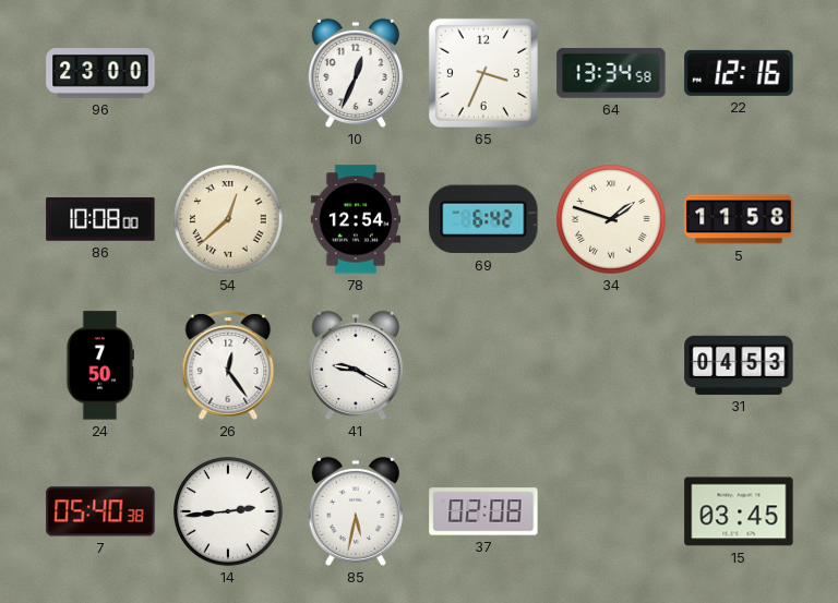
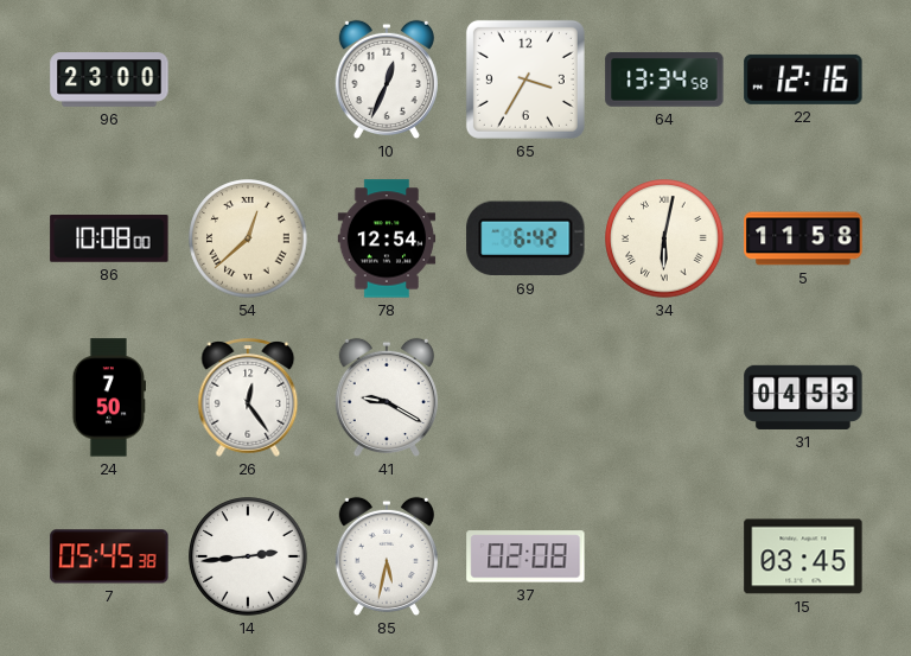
65: 3:34 -> 3:35
34: 1:48 -> 6:02
7: 05:40 -> 05:45
